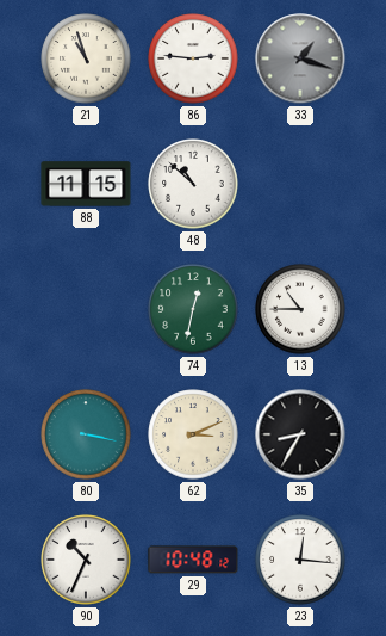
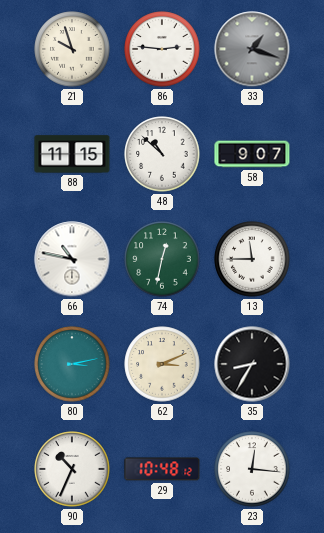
21: 10:57 -> 9:57
58: none -> 9:07
66: none -> 10:47
13: 10:45 -> 11:45
80: 3:17 -> 3:13
